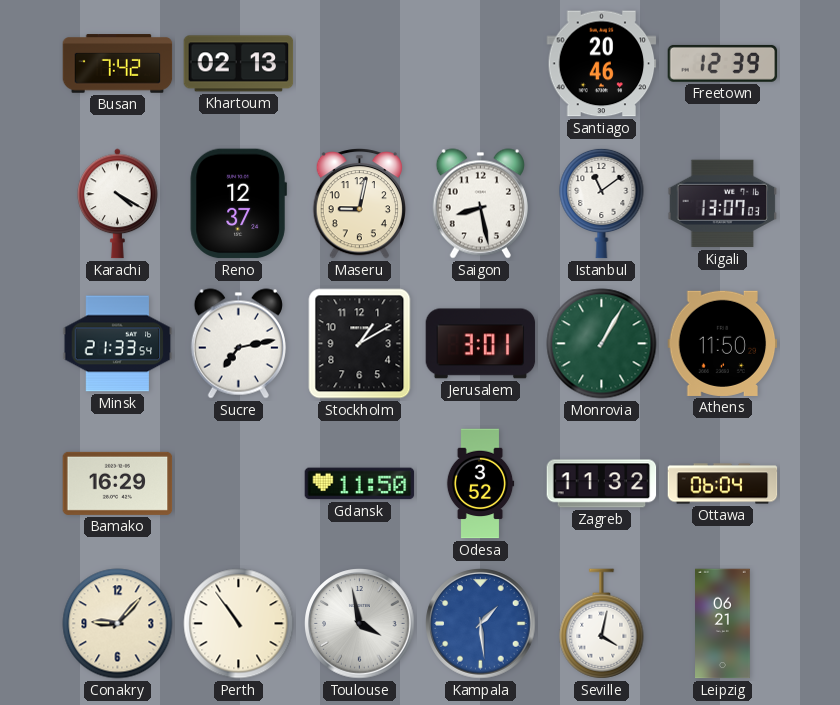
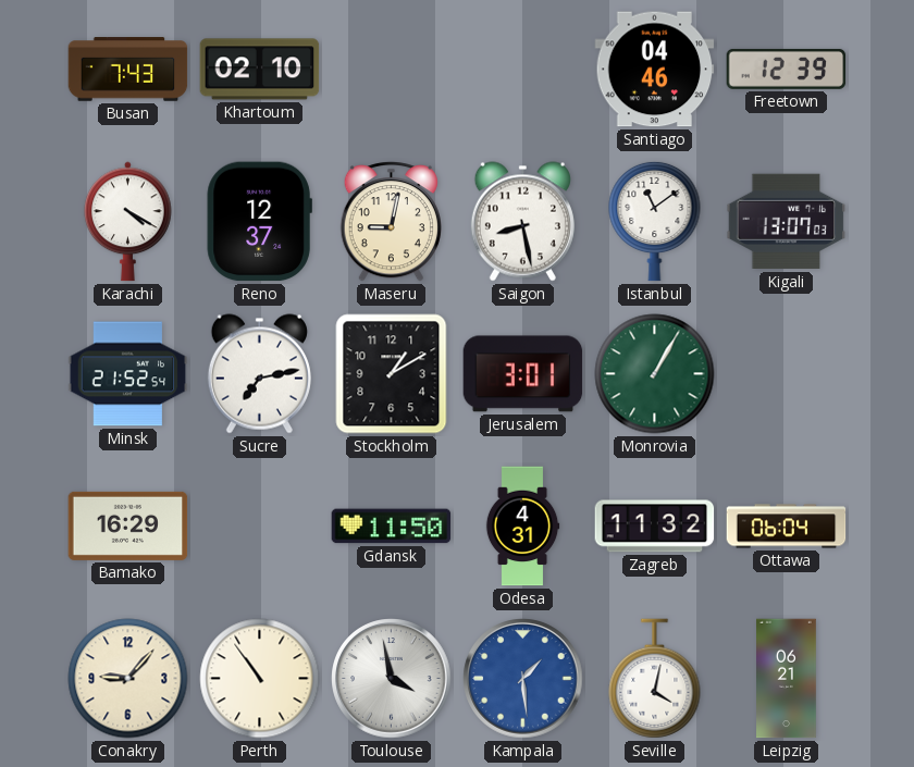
Busan: 7:42 -> 7:43
Khartoum: 02:13 -> 02:10
Santiago: 20:46 -> 04:46
Minsk: 21:33 -> 21:52
Athens: 11:50 -> none
Odesa: 3:52 -> 4:31
